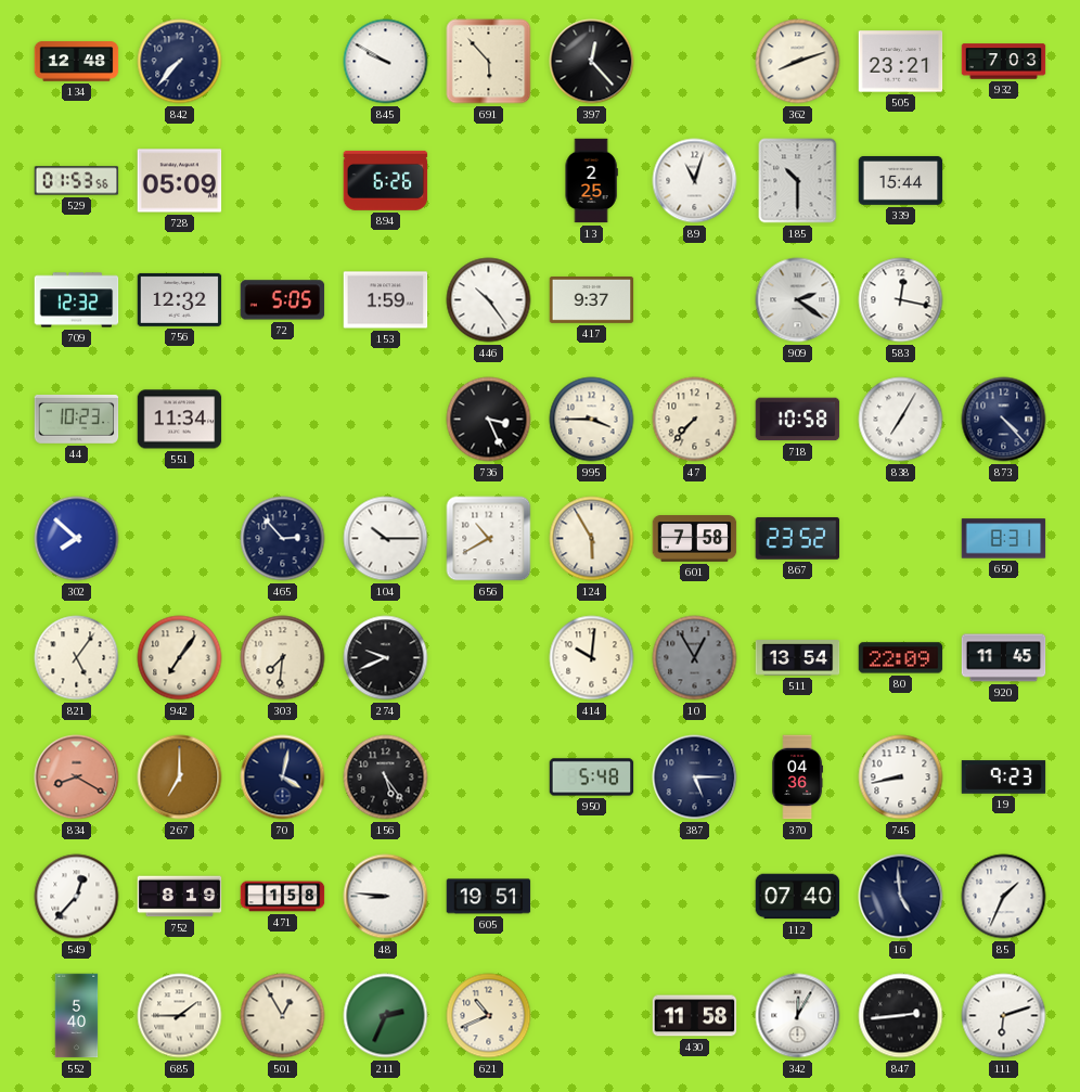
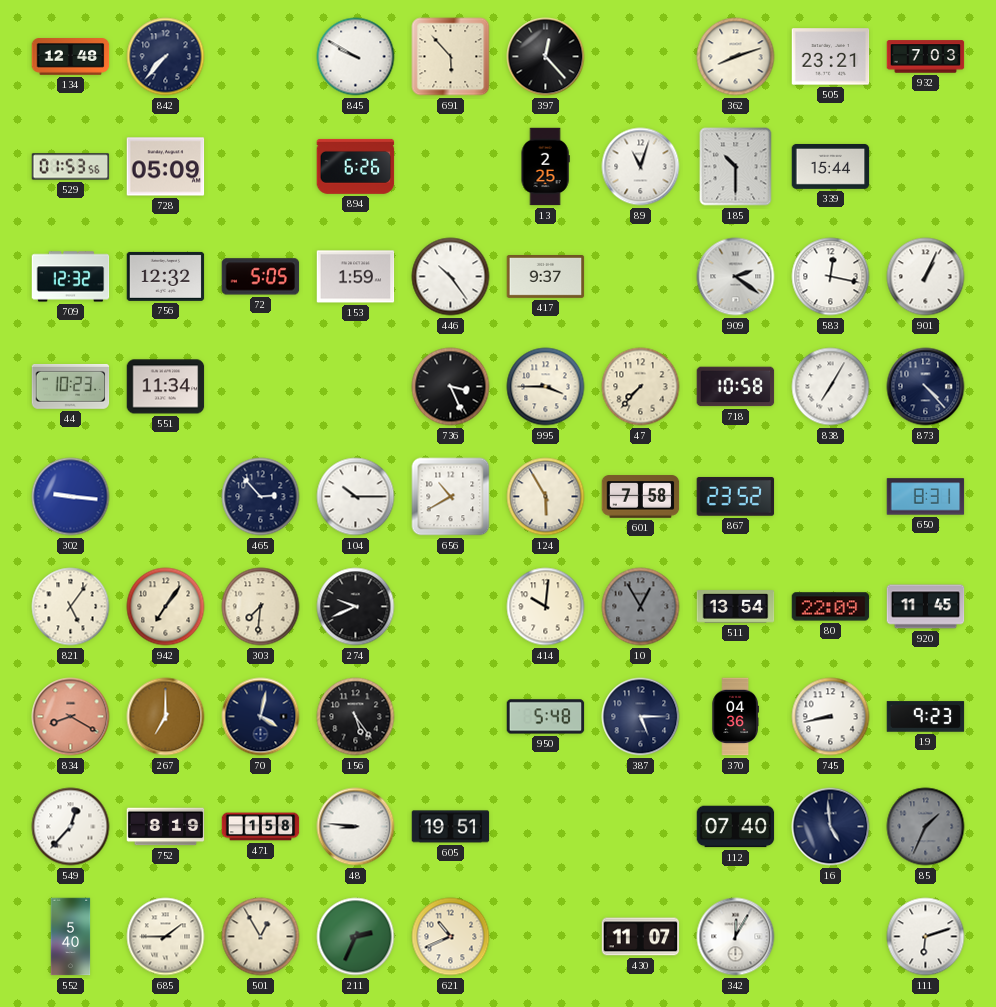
901: none -> 1:04
302: 7:52 -> 9:16
85 dial: white -> grey
430: 11:58 -> 11:07
847: 2:44 -> none
